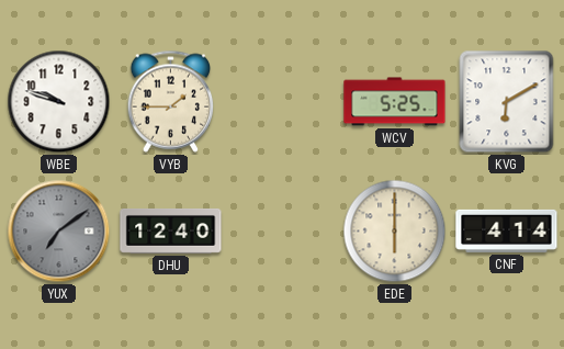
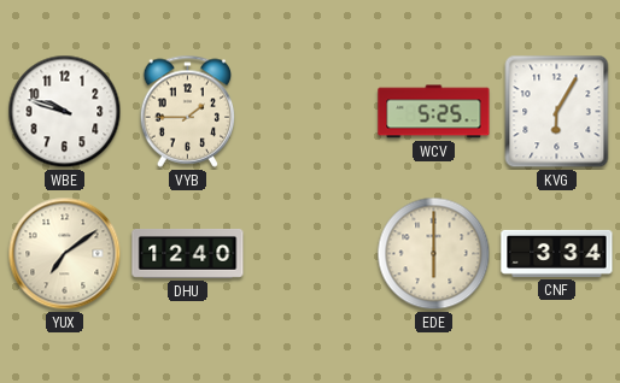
KVG: 6:10 -> 6:05
YUX dial: grey -> cream
CNF: 4:14 -> 3:34
